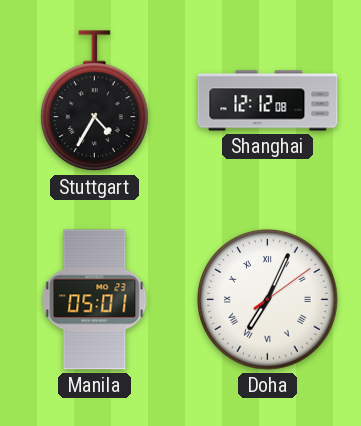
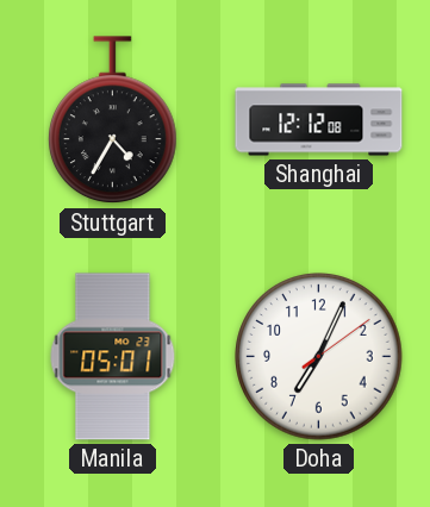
Doha numerals: Roman -> Arabic
